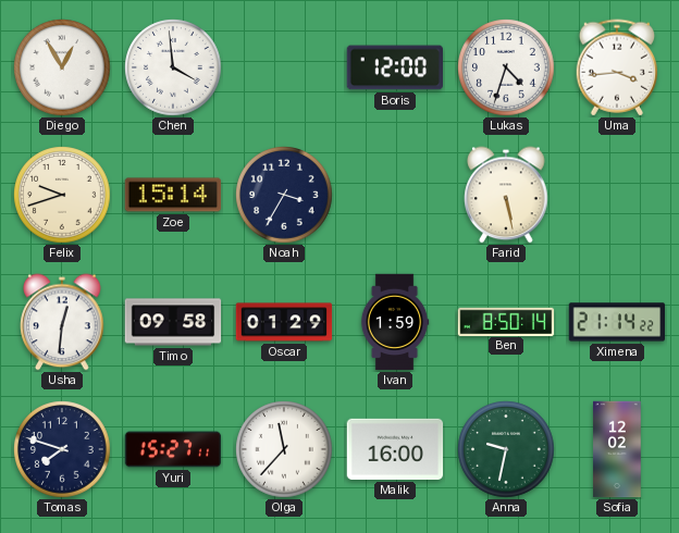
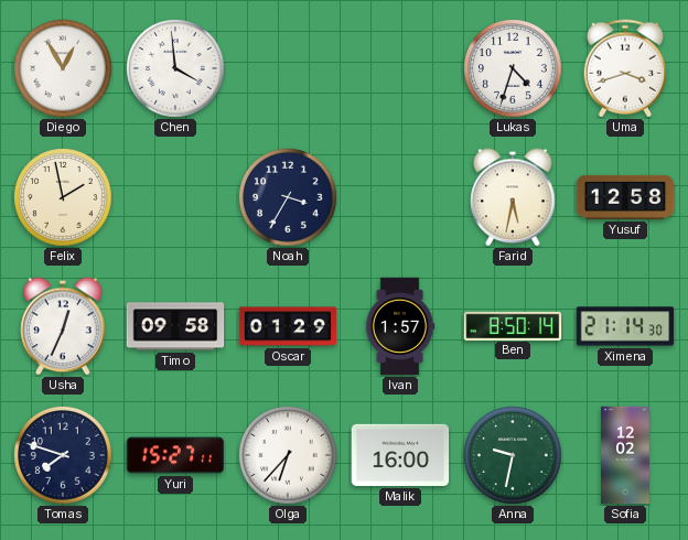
Boris: 12:00 -> none
Uma: 3:44 -> 3:42
Felix: 9:42 -> 1:58
Zoe: 15:14 -> none
Farid: 5:28 -> 5:32
Yusuf: none -> 12:58
Usha: 12:31 -> 12:34
Ivan: 1:59 -> 1:57
Ximena: 21:14:22 -> 21:14:30
Olga: 11:37 -> 6:37
